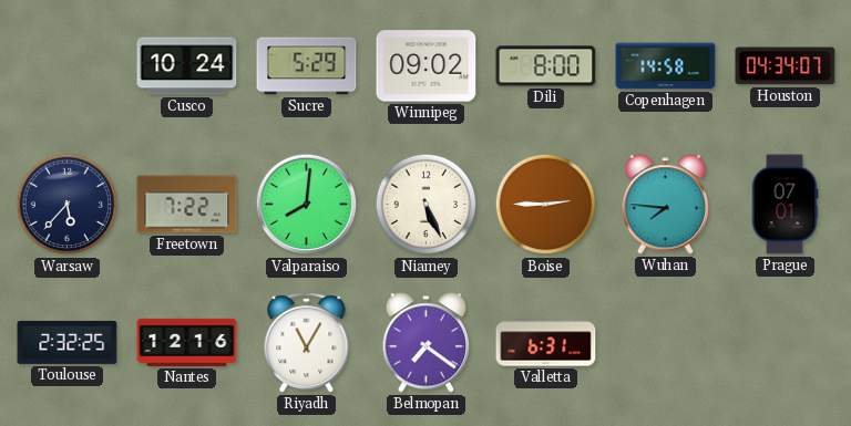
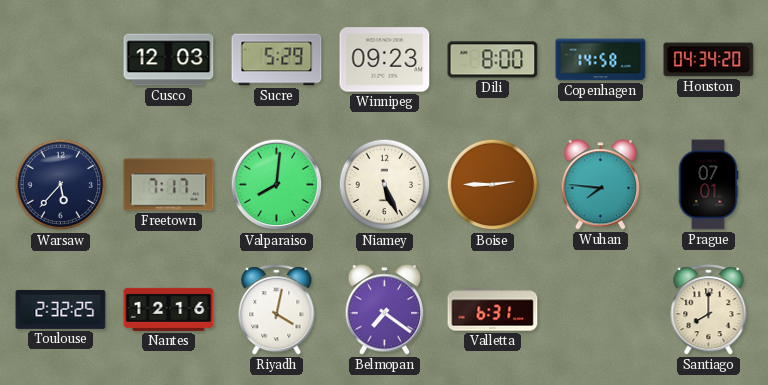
Cusco: 10:24 -> 12:03
Winnipeg: 09:02 -> 09:23
Houston: 04:34:07 -> 04:34:20
Freetown: 7:22 -> 7:17
Riyadh: 11:05 -> 4:02
Santiago: none -> 8:00
